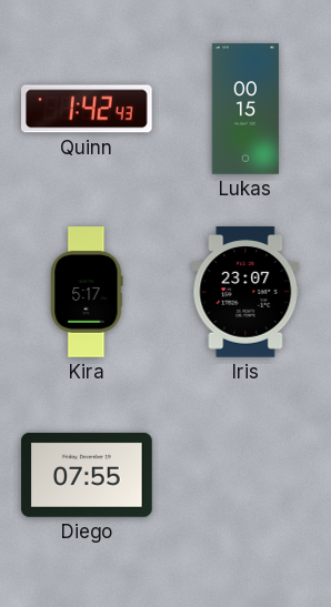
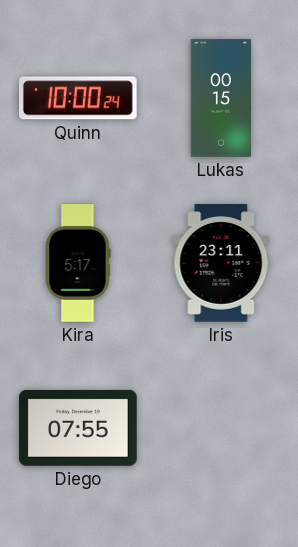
Quinn: 1:42 -> 10:00
Iris: 23:07 -> 23:11
